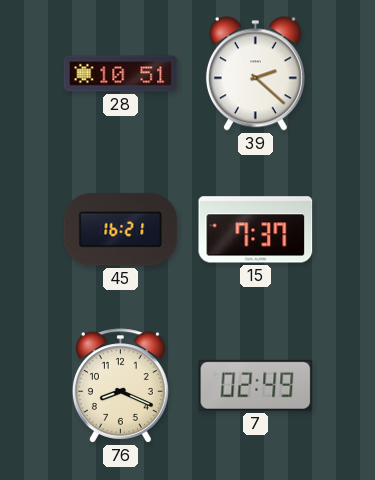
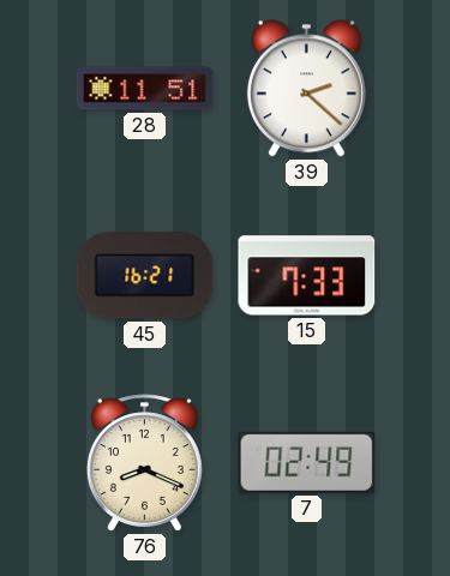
28: 10:51 -> 11:51
15: 7:37 -> 7:33
